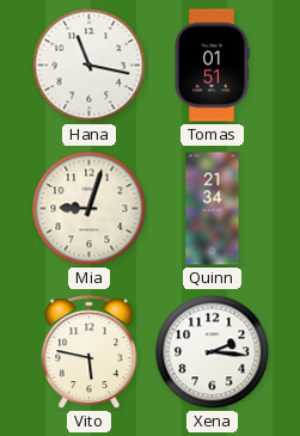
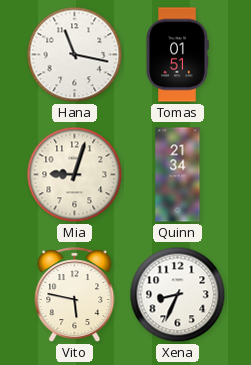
Xena: 2:16 -> 8:34
